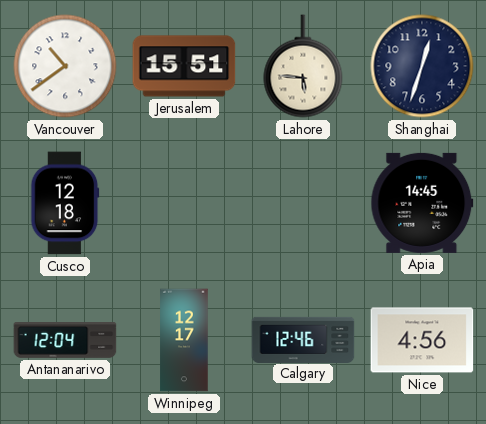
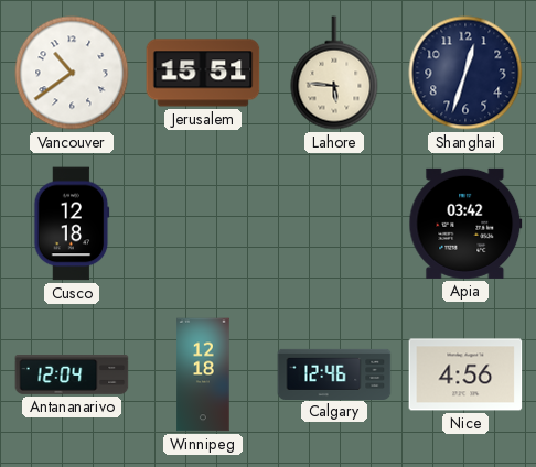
Apia: 14:45 -> 03:42
Winnipeg: 12:17 -> 12:18
